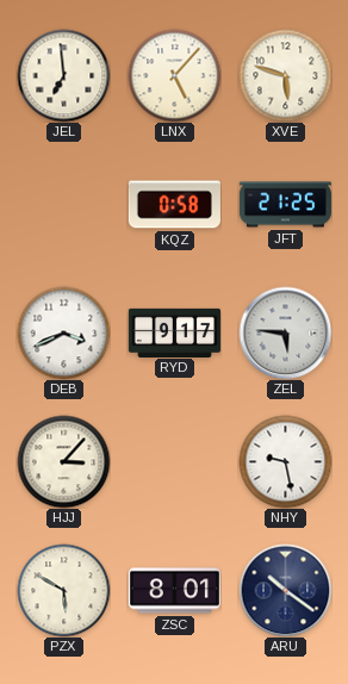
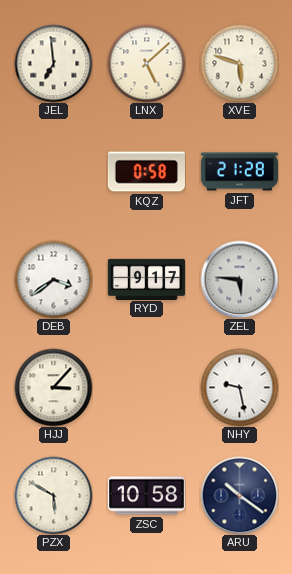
LNX: 5:07 -> 5:08
JFT: 21:25 -> 21:28
DEB: 3:41 -> 3:39
ZSC: 8:01 -> 10:58
